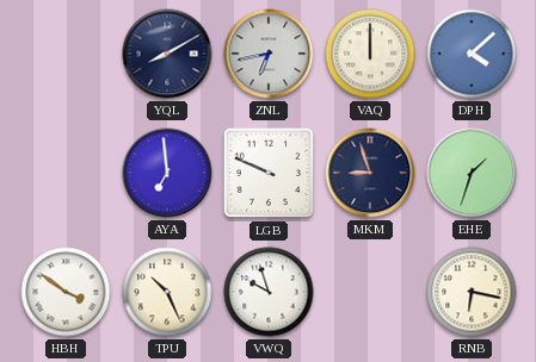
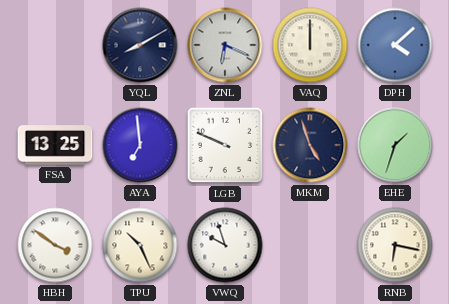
ZNL: 6:43 -> 6:19
FSA: none -> 13:25
MKM: 8:57 -> 4:57
